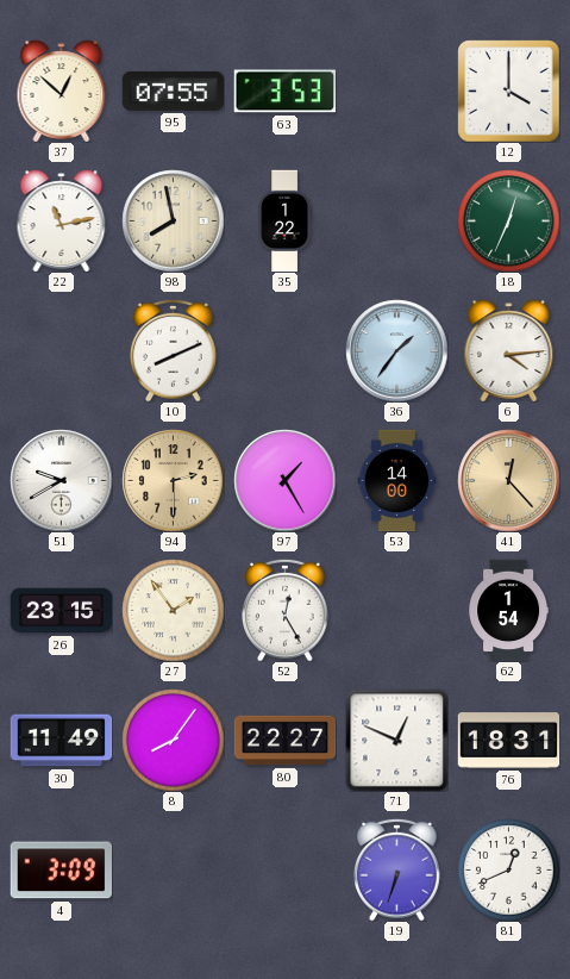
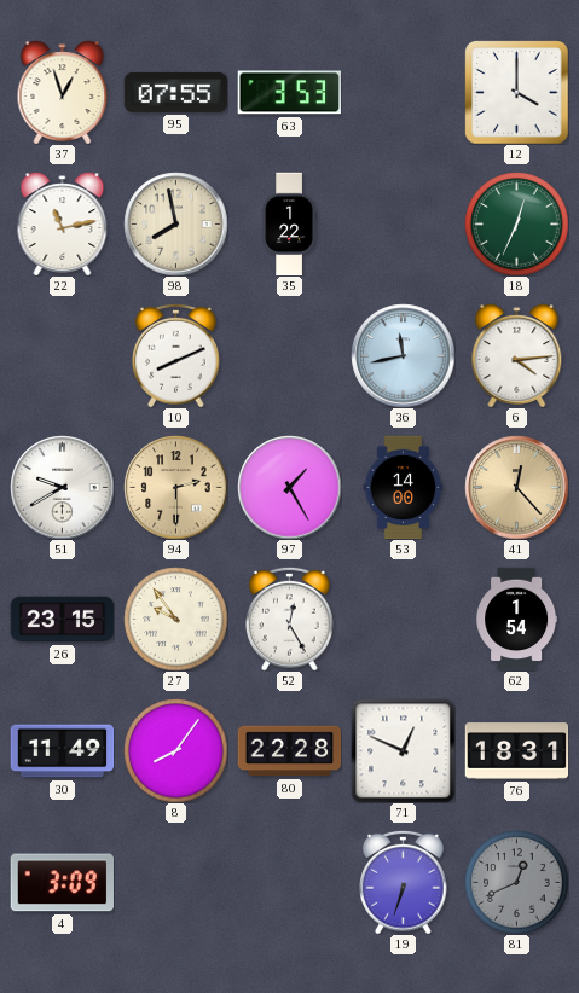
37: 12:52 -> 12:57
36: 1:36 -> 11:43
27: 1:54 -> 9:54
80: 22:27 -> 22:28
81 dial: white -> grey
